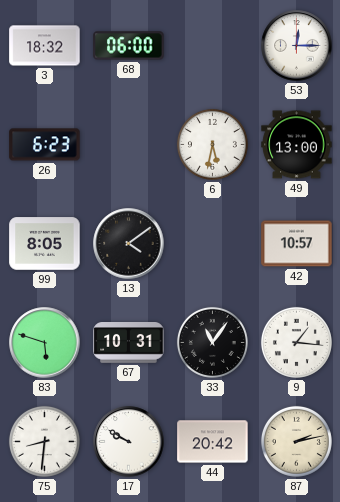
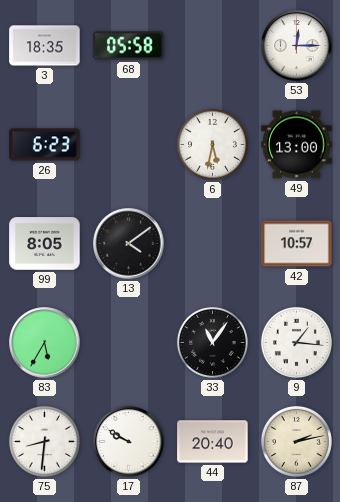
3: 18:32 -> 18:35
68: 06:00 -> 05:58
83: 5:48 -> 5:35
67: 10:31 -> none
44: 20:42 -> 20:40
